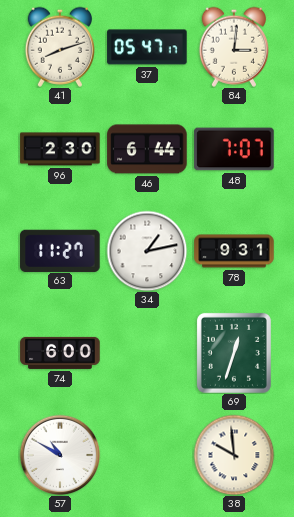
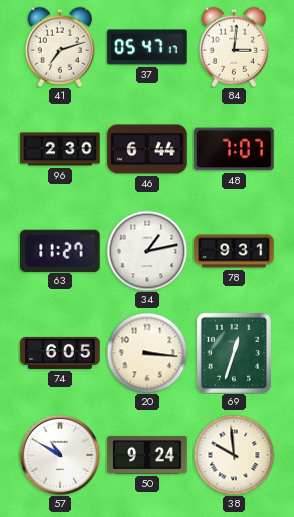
41: 8:12 -> 7:12
74: 6:00 -> 6:05
20: none -> 3:16
50: none -> 9:24
